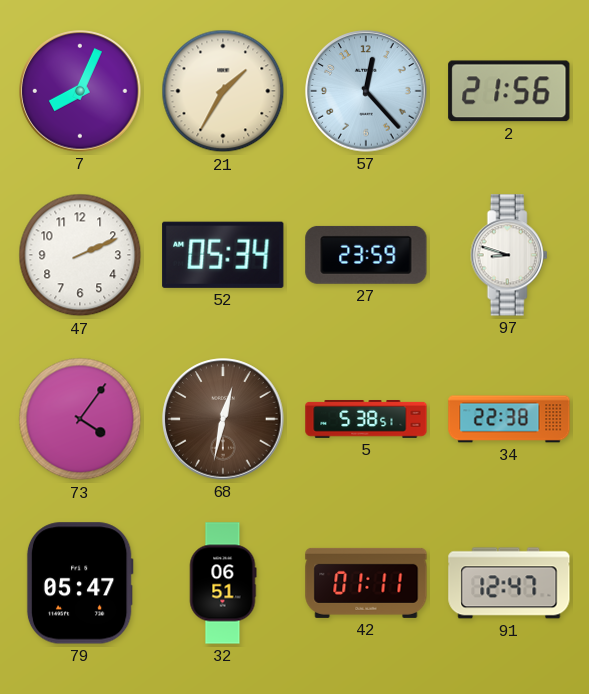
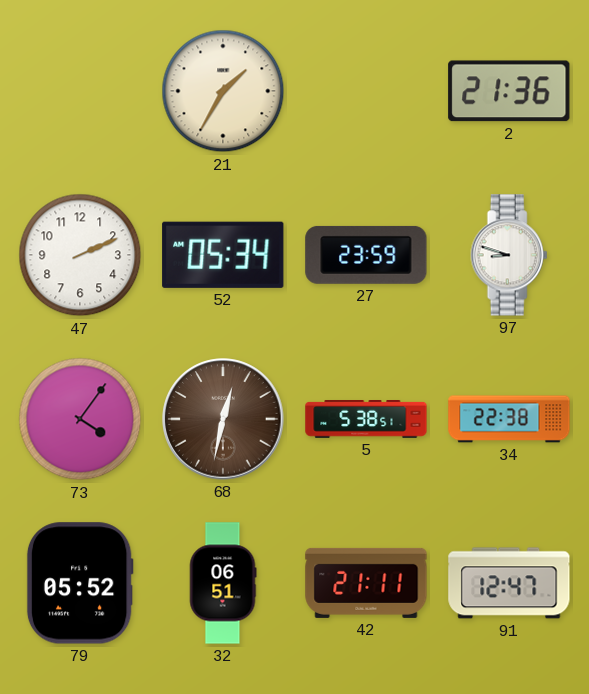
7: 8:04 -> none
57: 12:23 -> none
2: 21:56 -> 21:36
79: 05:47 -> 05:52
42: 01:11 -> 21:11
